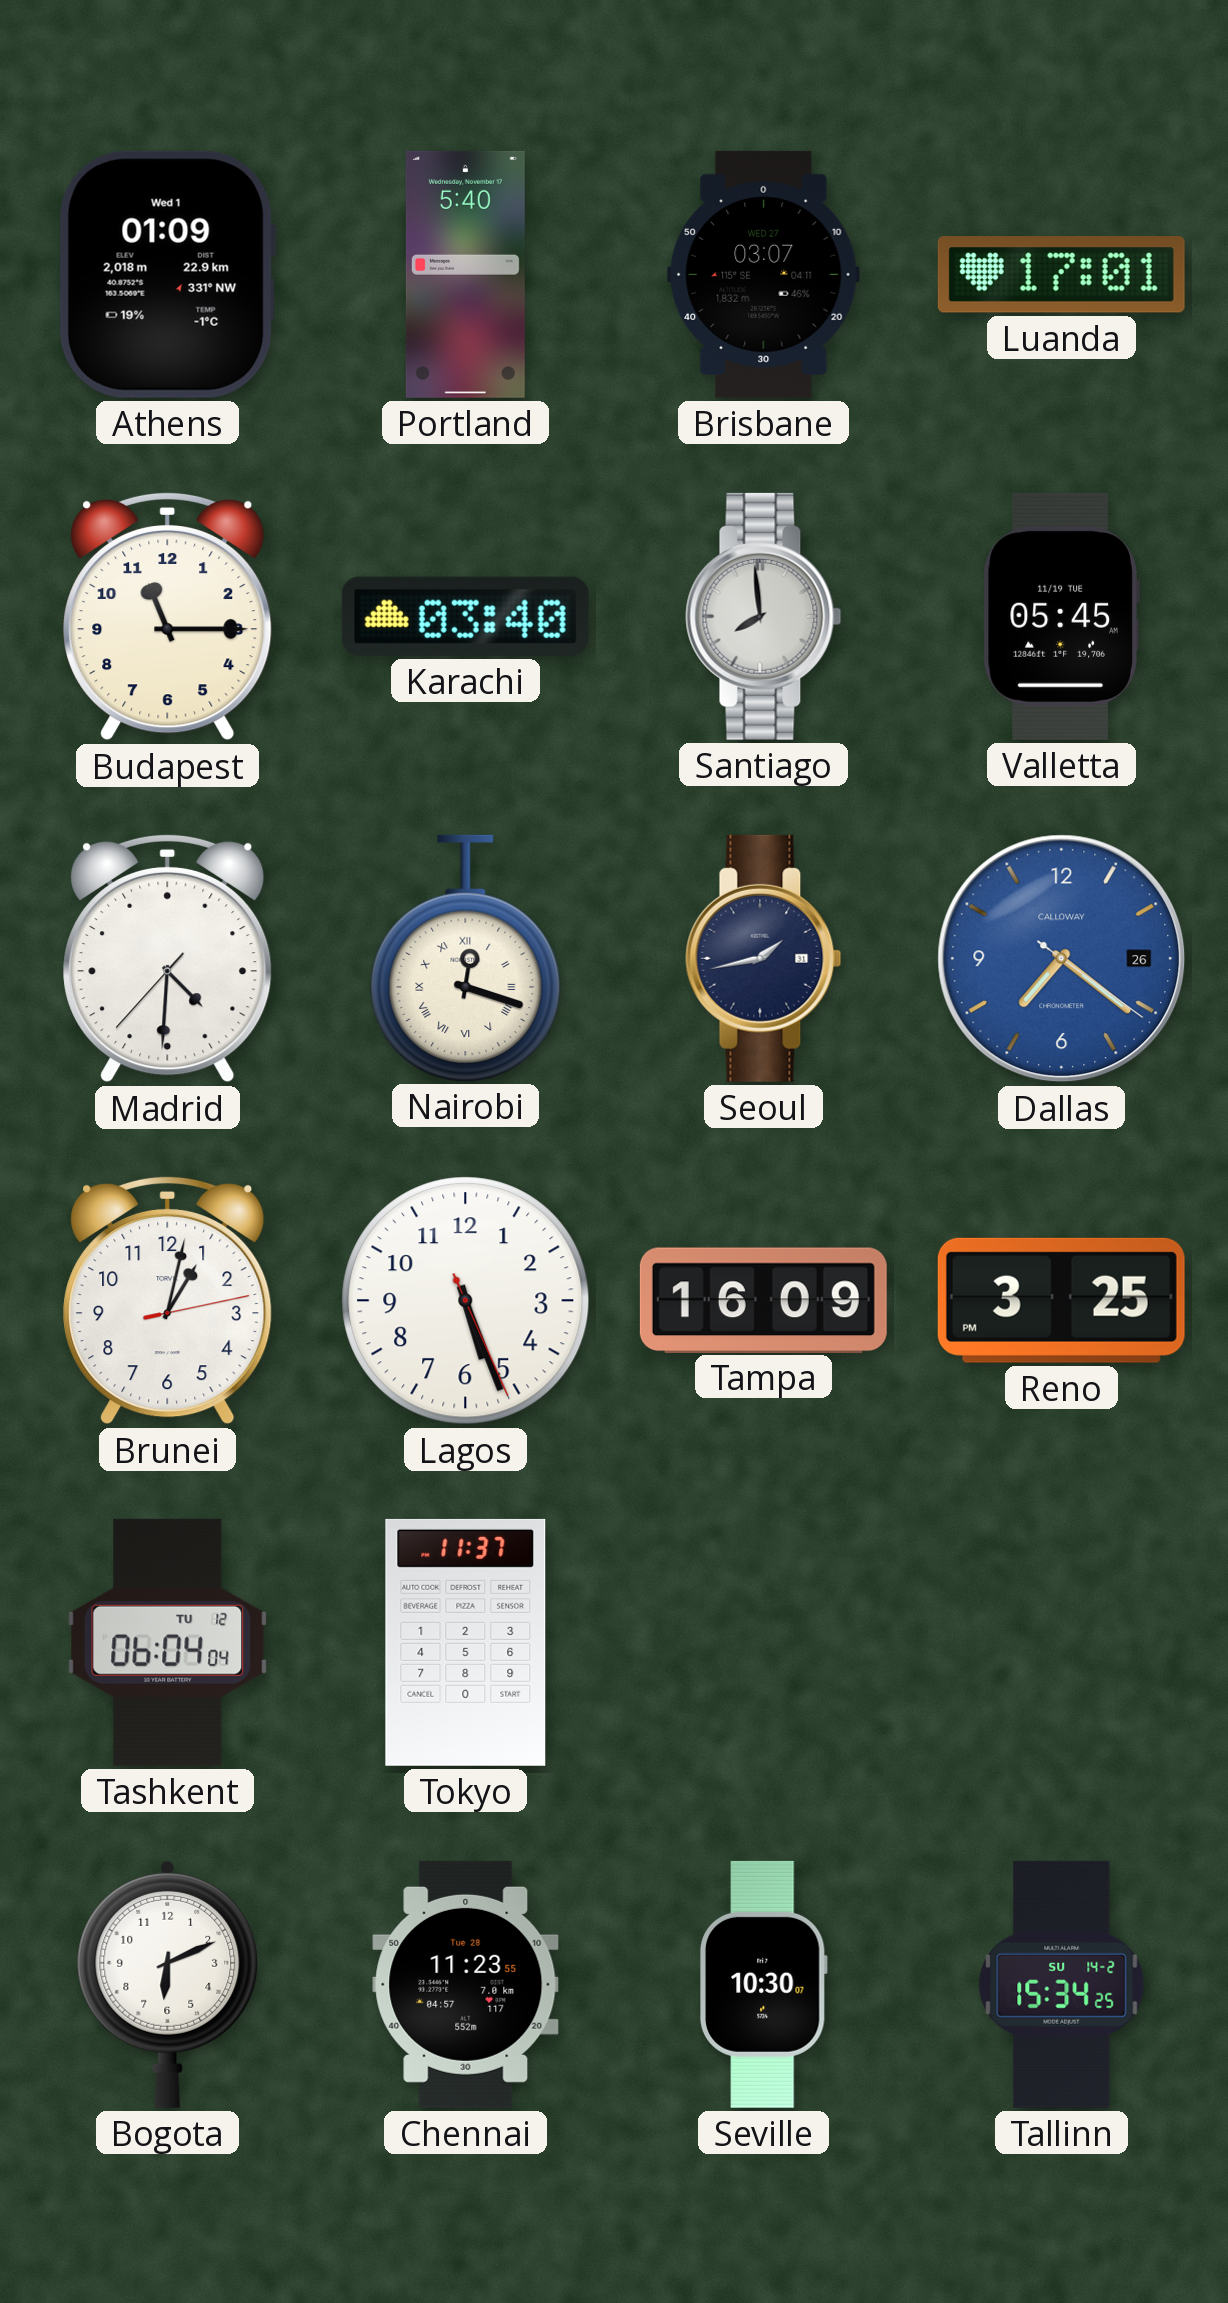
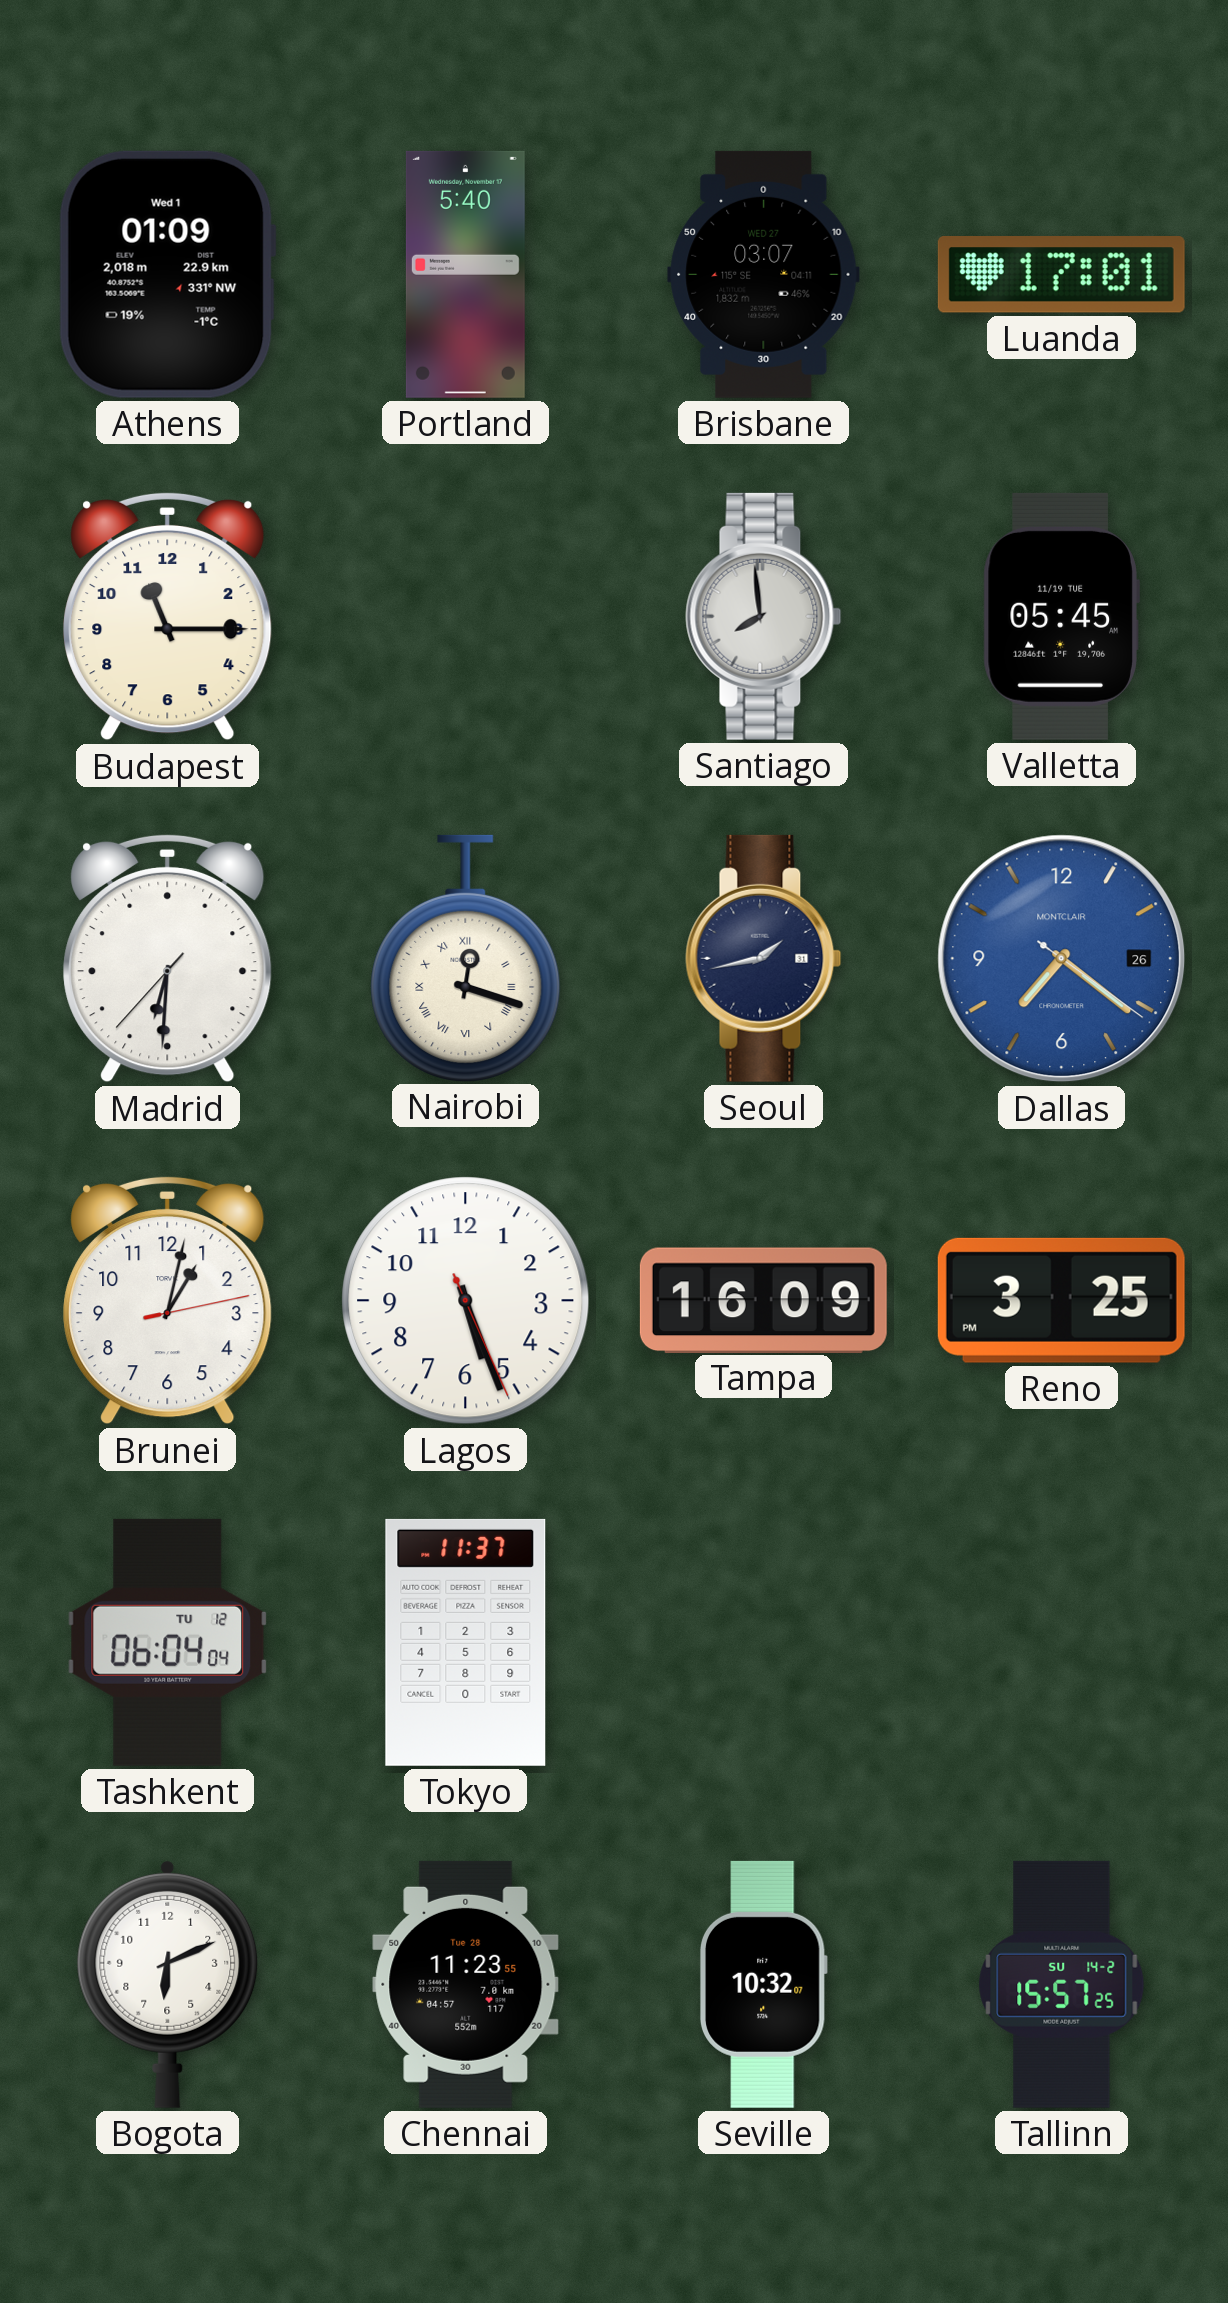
Karachi: 03:40 -> none
Madrid: 4:30 -> 6:30
Dallas brand: CALLOWAY -> MONTCLAIR
Seville: 10:30 -> 10:32
Tallinn: 15:34 -> 15:57
